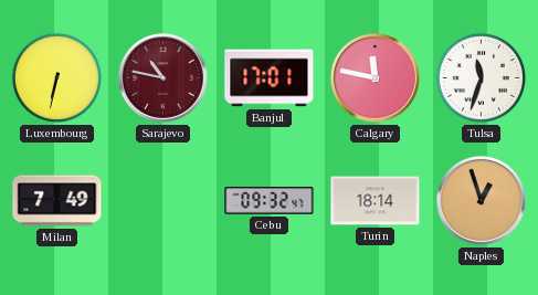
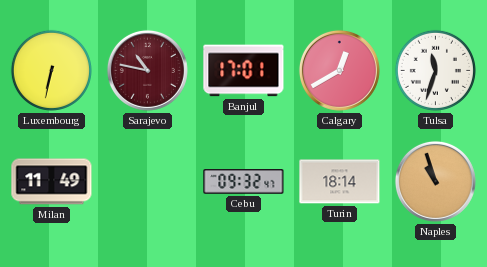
Calgary: 11:47 -> 12:40
Milan: 7:49 -> 11:49
Naples: 12:57 -> 10:57
